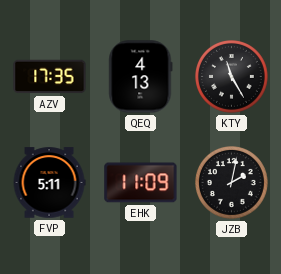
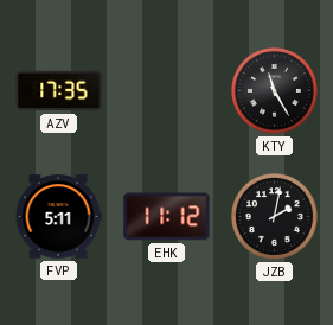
QEQ: 4:13 -> none
EHK: 11:09 -> 11:12
